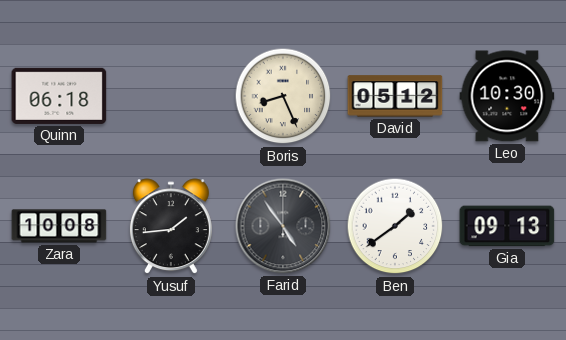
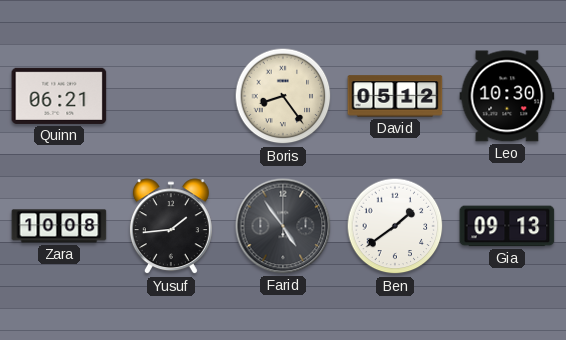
Quinn: 06:18 -> 06:21
Boris: 8:26 -> 8:24
